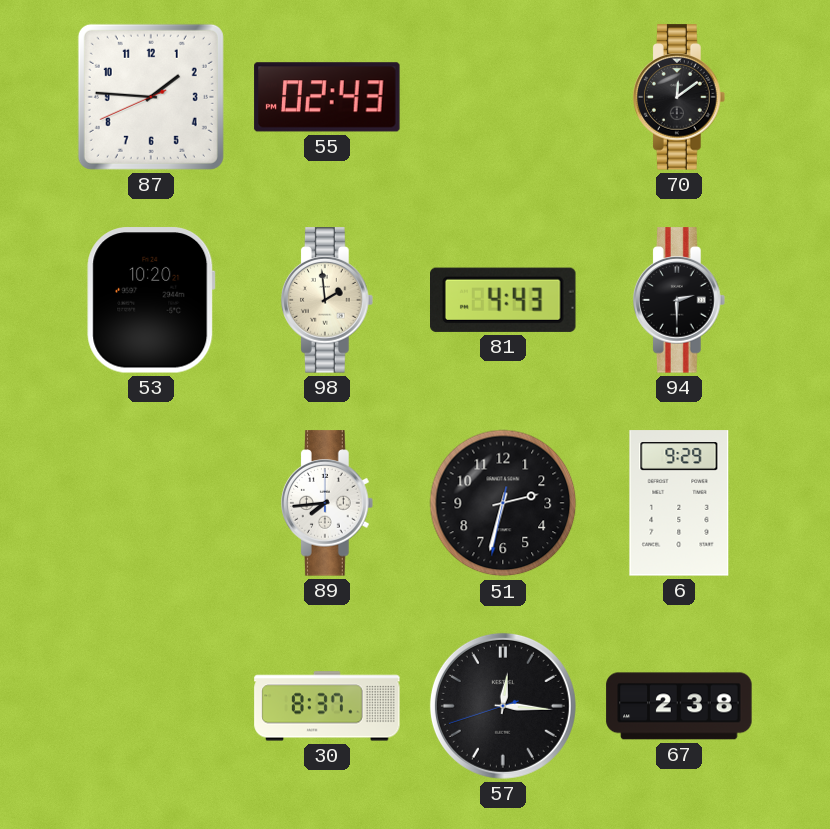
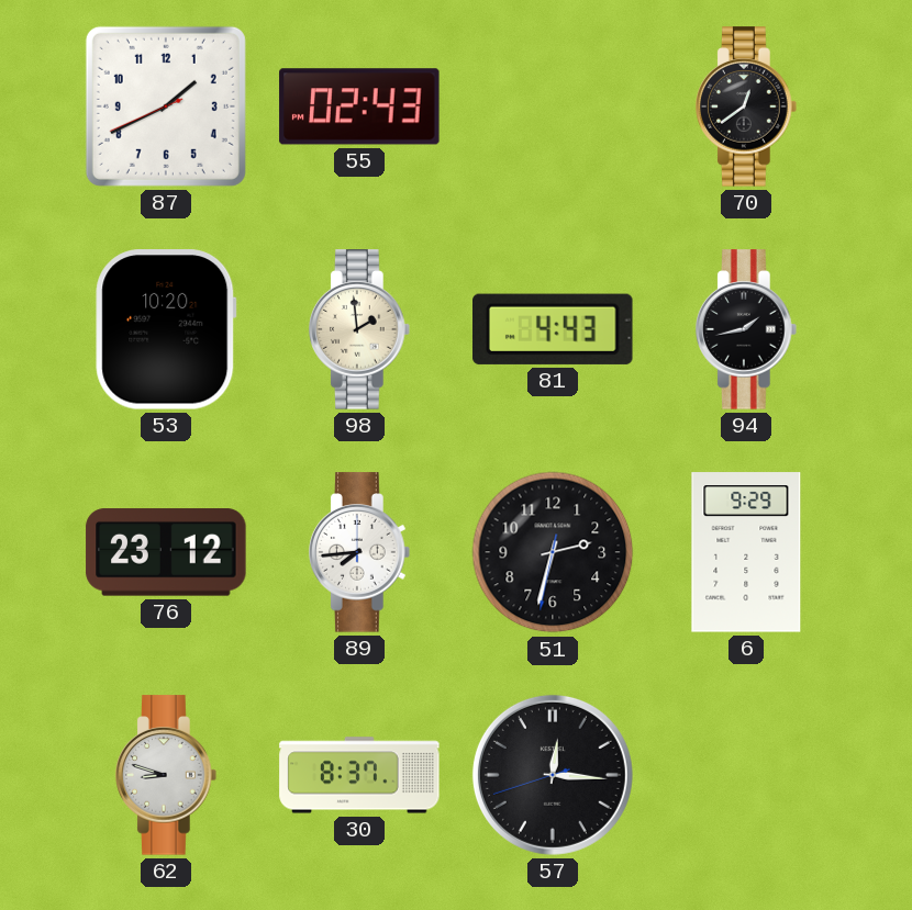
87: 1:45 -> 1:40
70: 12:09 -> 12:39
94: 2:30 -> 1:43
76: none -> 23:12
62: none -> 8:48
67: 2:38 -> none
